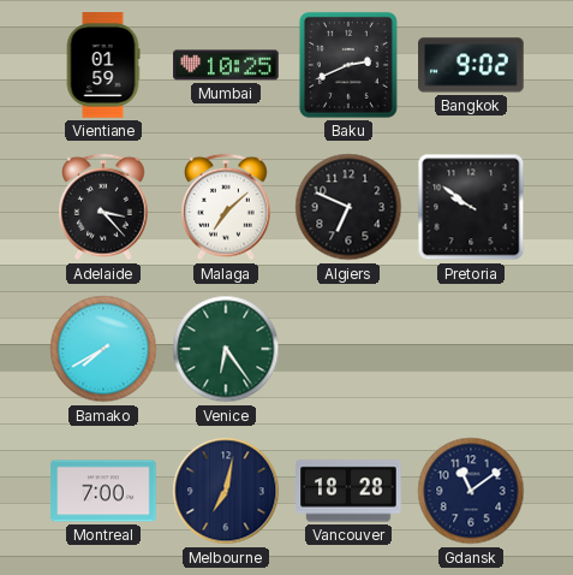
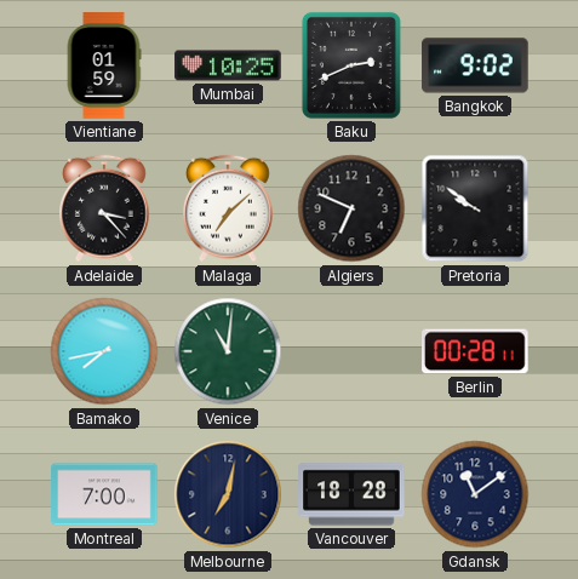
Bamako: 7:40 -> 7:43
Venice: 6:24 -> 11:01
Berlin: none -> 00:28
